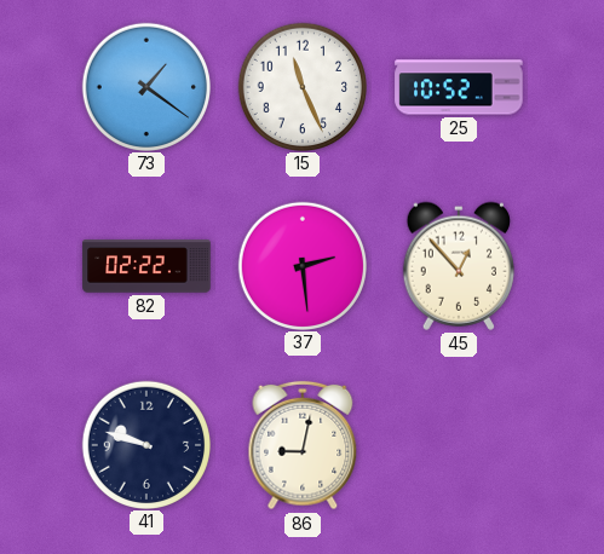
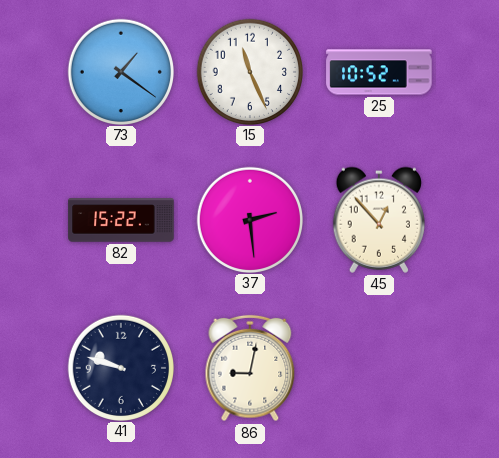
82: 02:22 -> 15:22
